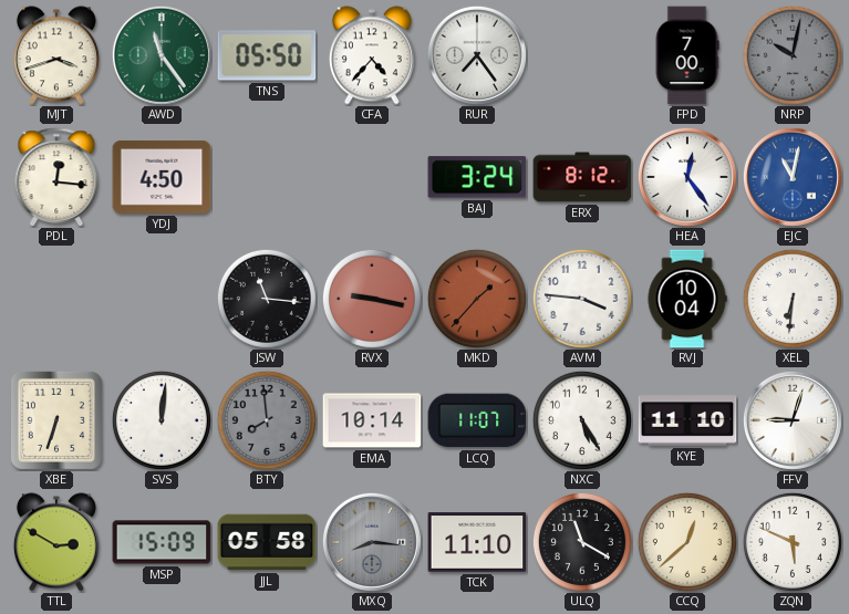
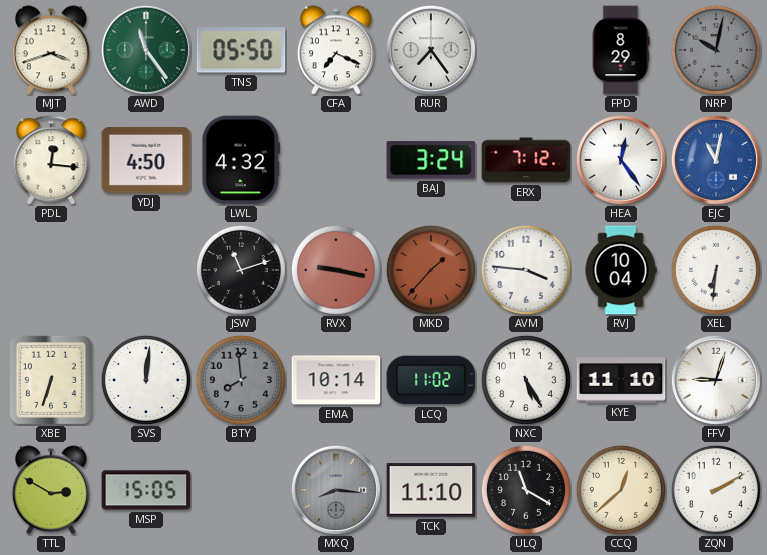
CFA: 4:37 -> 7:19
FPD: 7:00 -> 8:29
LWL: none -> 4:32
ERX: 8:12 -> 7:12
JSW: 11:16 -> 11:12
LCQ: 11:07 -> 11:02
MSP: 15:09 -> 15:05
JJL: 05:58 -> none
ZQN: 5:49 -> 2:10
